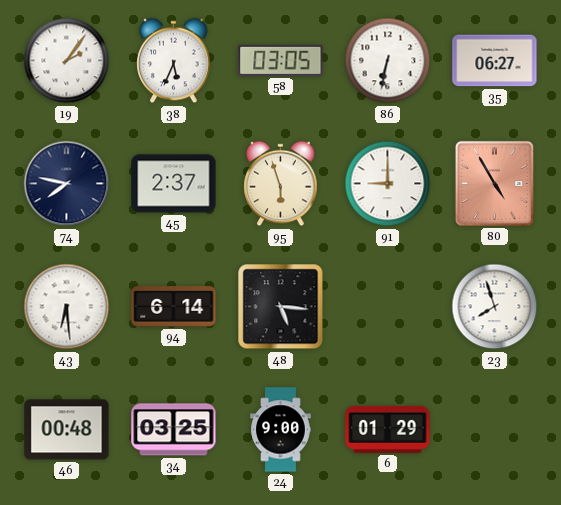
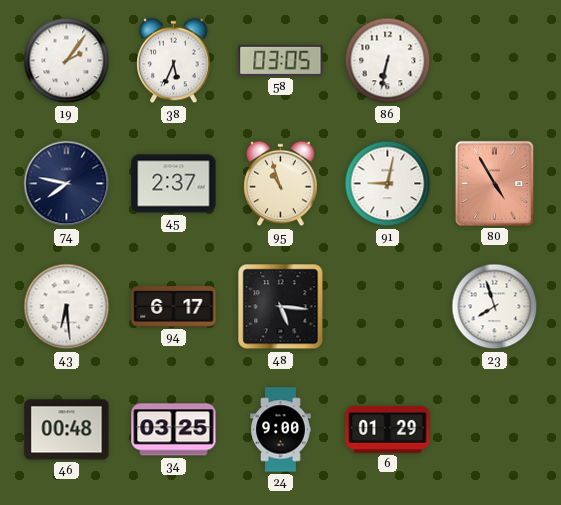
35: 06:27 -> none
95: 5:57 -> 10:57
91: 9:00 -> 9:02
94: 6:14 -> 6:17
